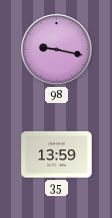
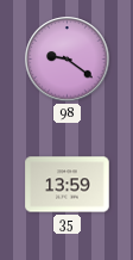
98: 9:17 -> 9:21
